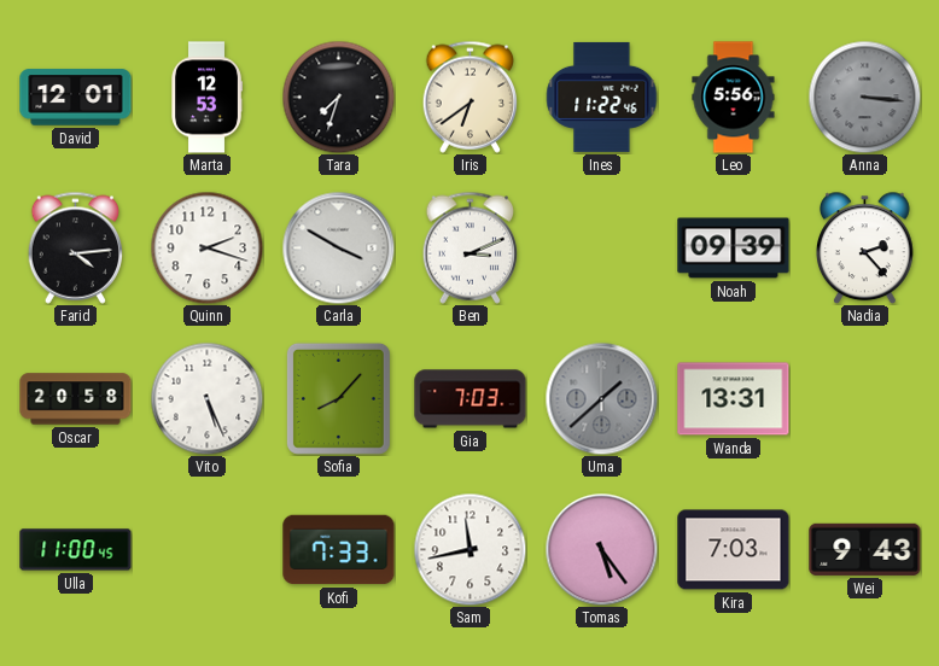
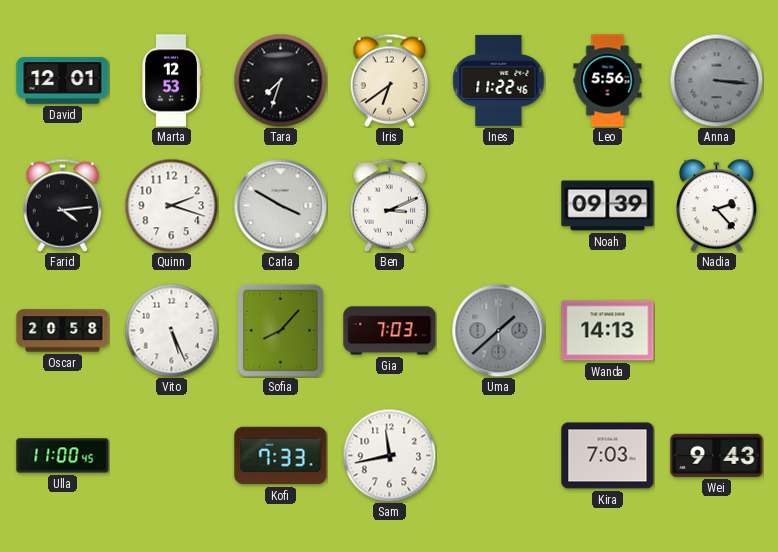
Wanda: 13:31 -> 14:13
Tomas: 5:24 -> none
